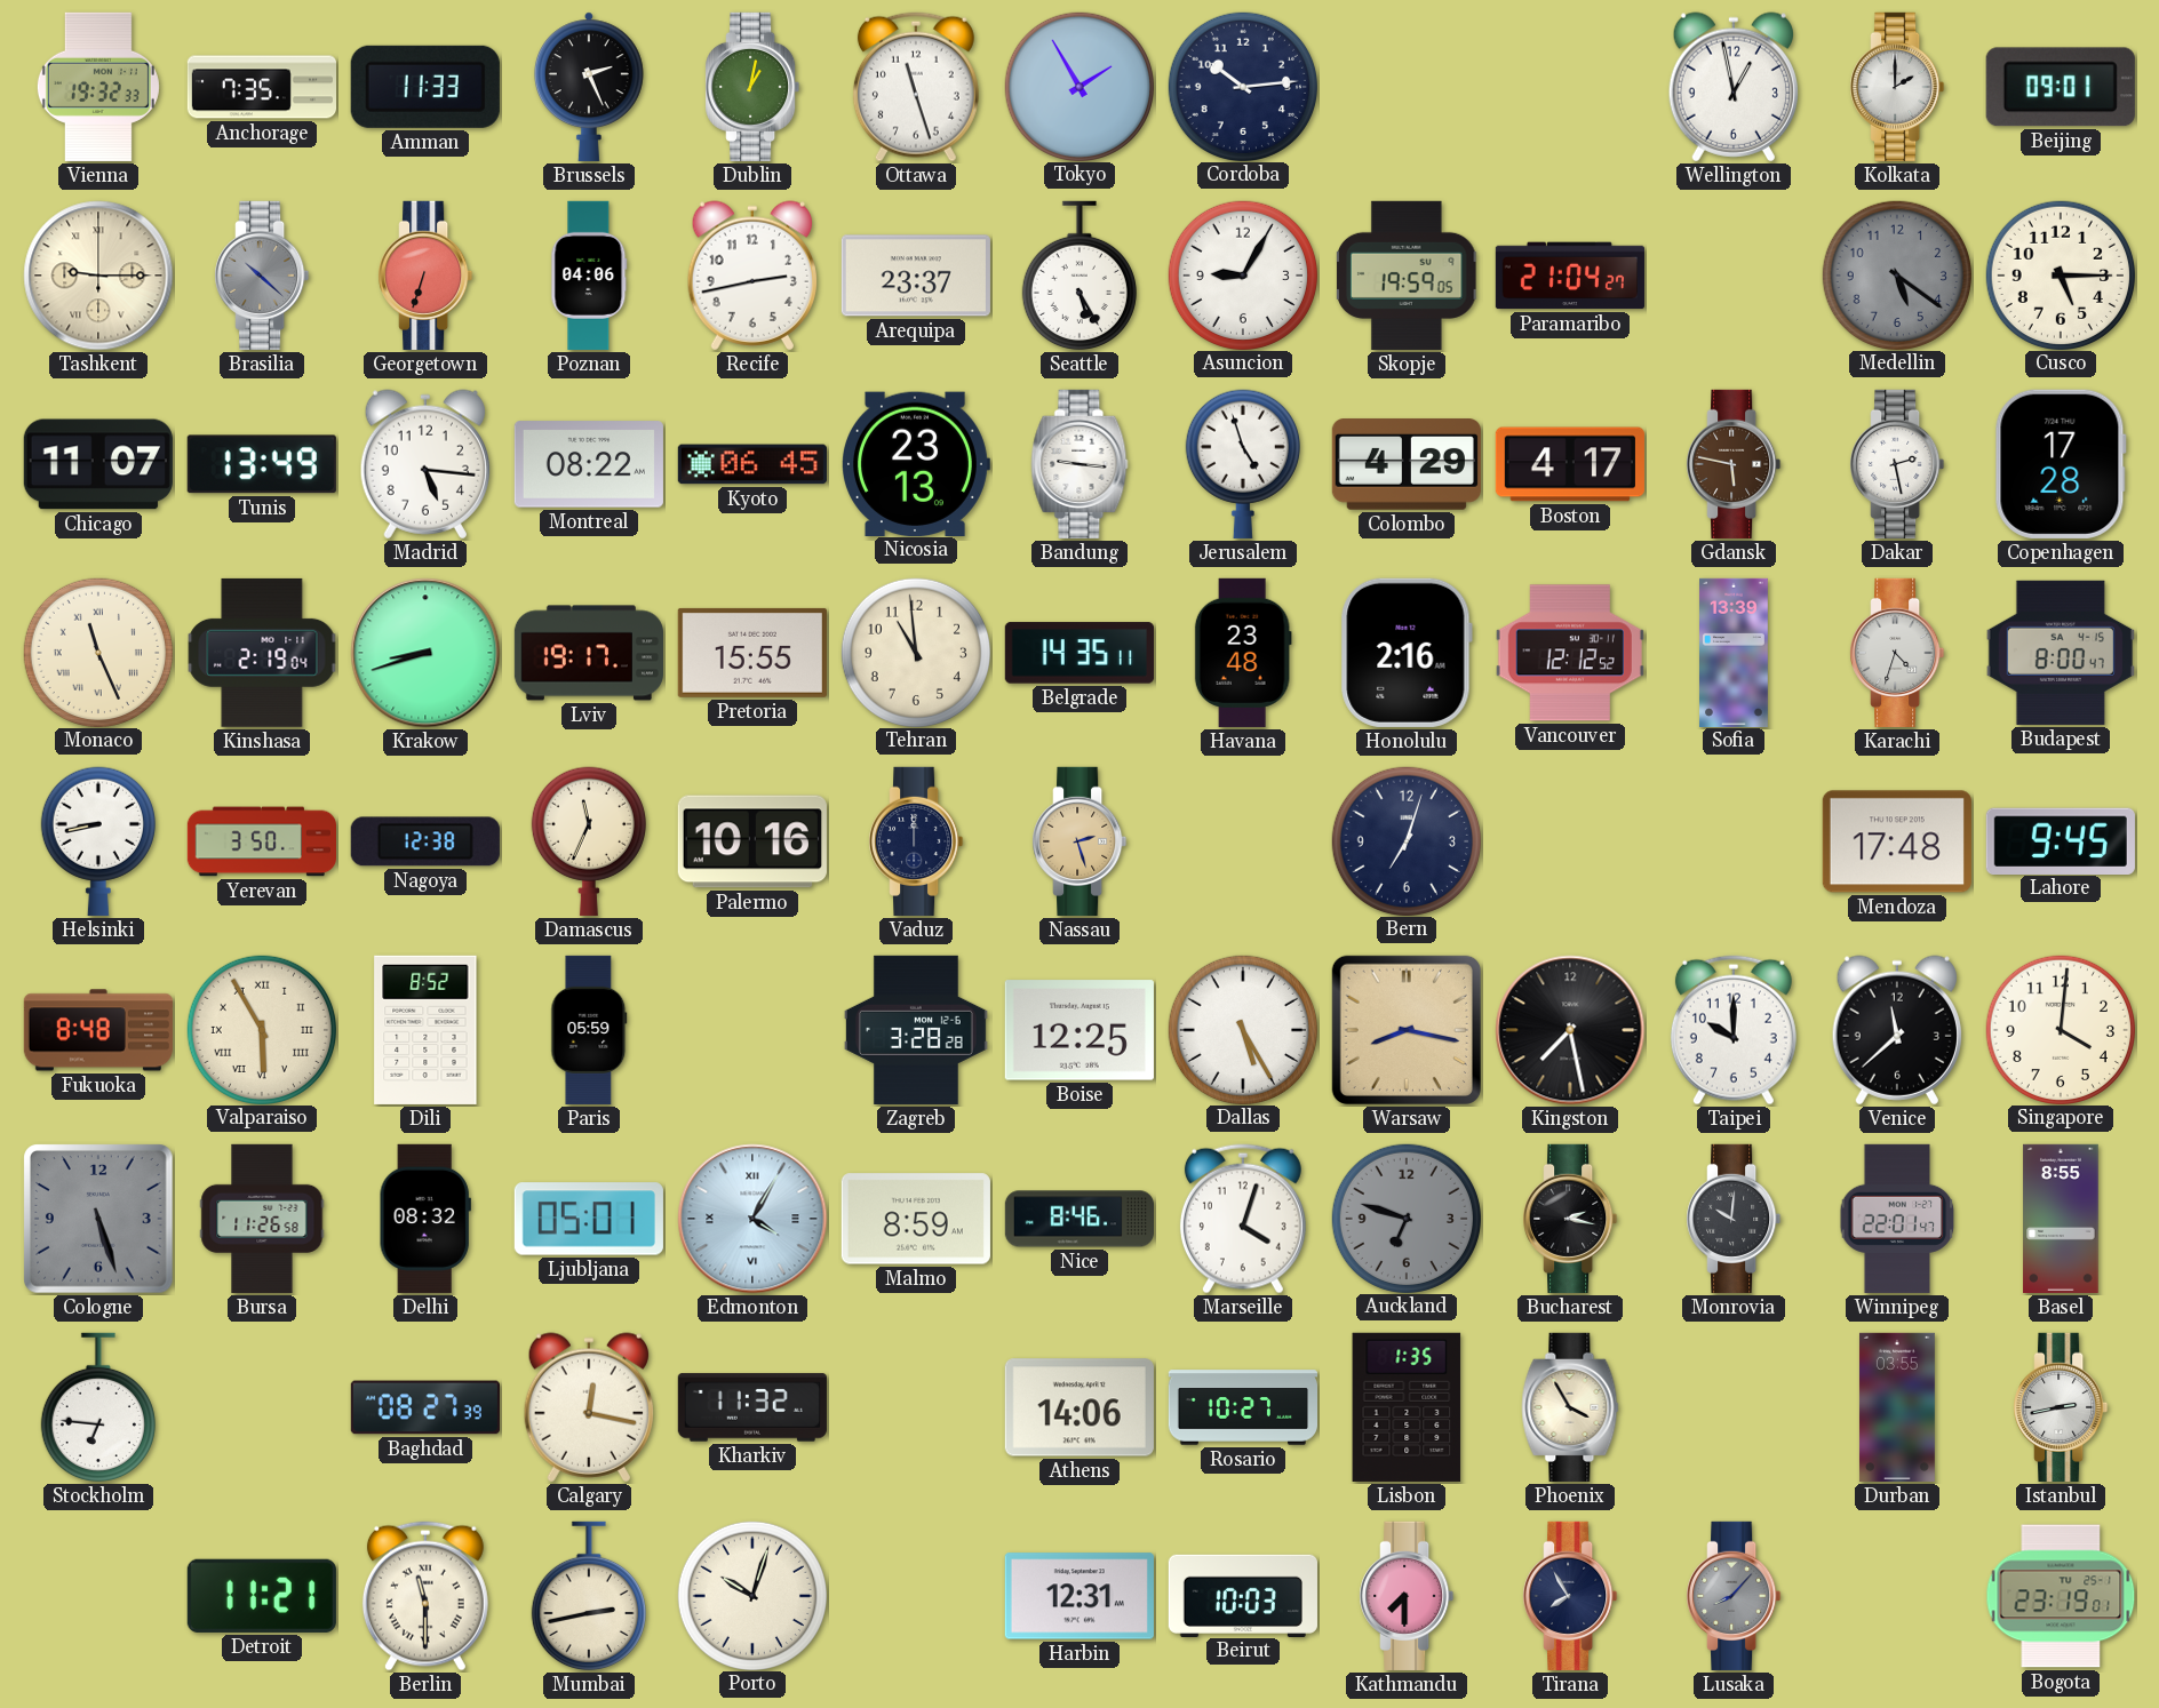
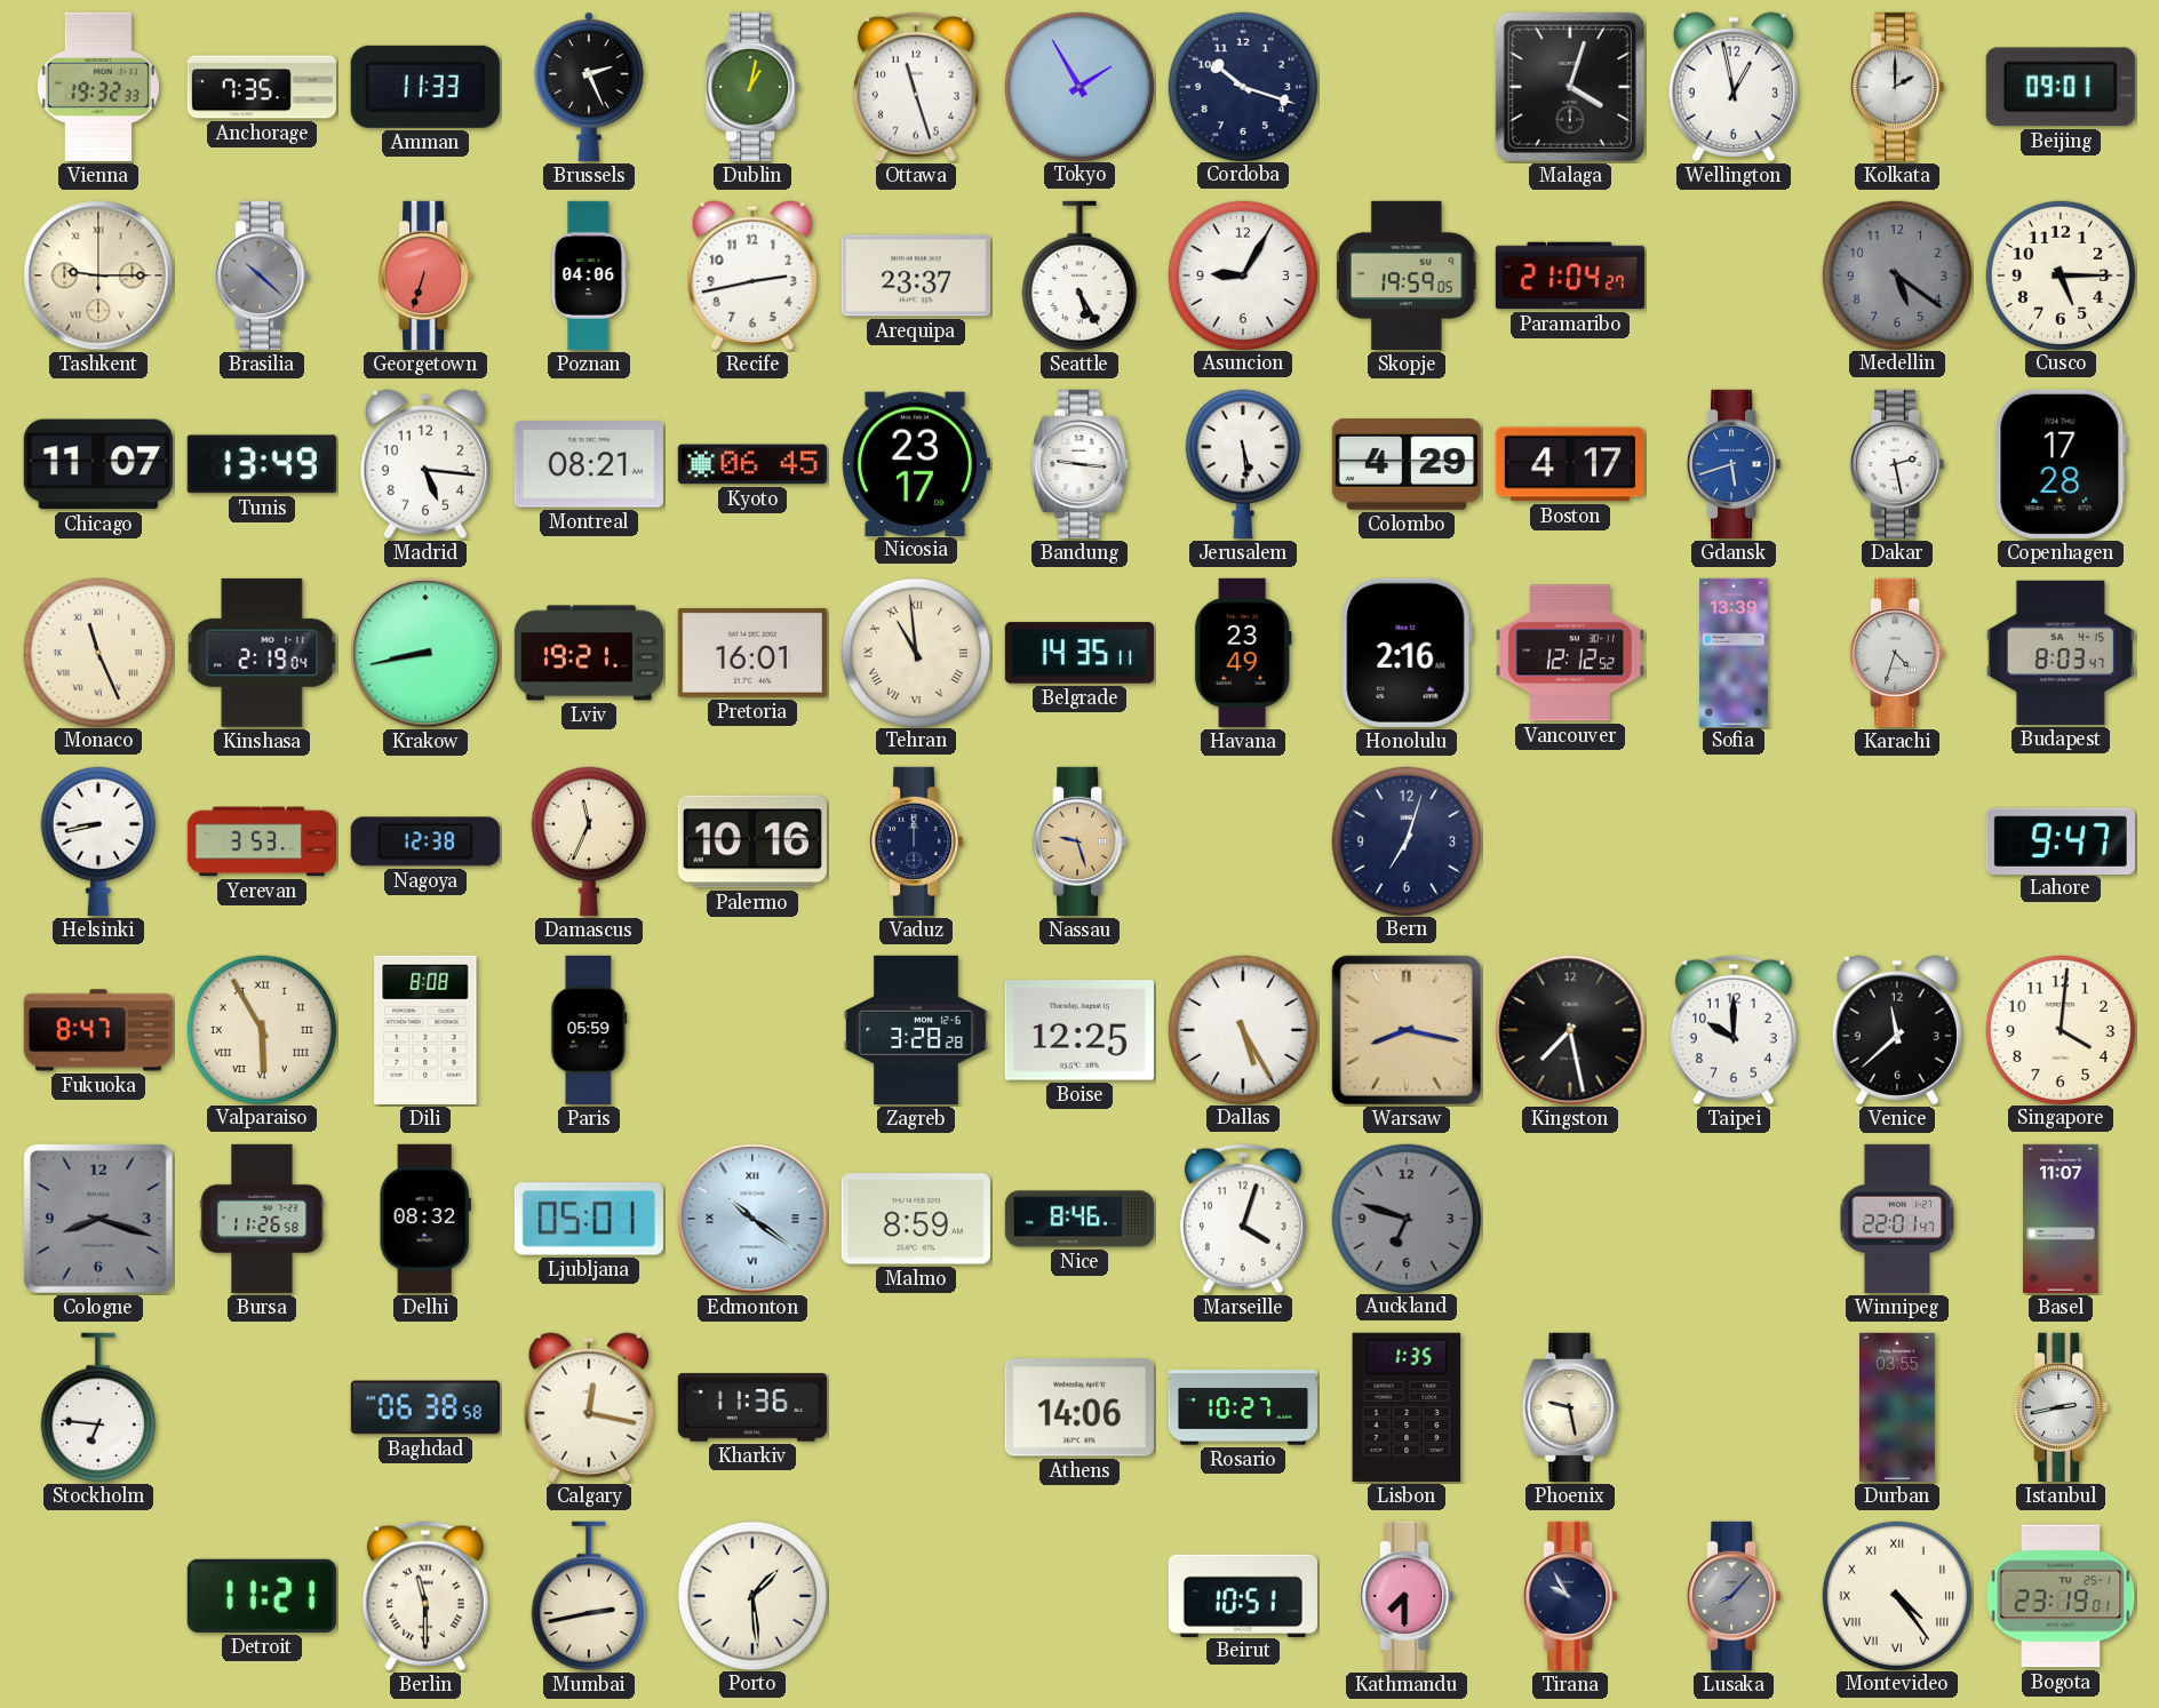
Cordoba: 10:14 -> 10:18
Malaga: none -> 4:03
Montreal: 08:22 -> 08:21
Nicosia: 23:13 -> 23:17
Jerusalem: 4:57 -> 5:29
Gdansk: 5:47 -> 5:42
Gdansk dial: brown -> blue
Krakow: 8:42 -> 8:43
Lviv: 19:17 -> 19:21
Pretoria: 15:55 -> 16:01
Tehran numerals: Arabic -> Roman
Havana: 23:48 -> 23:49
Budapest: 8:00 -> 8:03
Yerevan: 3:50 -> 3:53
Nassau: 2:27 -> 9:27
Mendoza: 17:48 -> none
Lahore: 9:45 -> 9:47
Fukuoka: 8:48 -> 8:47
Dili: 8:52 -> 8:08
Cologne: 5:27 -> 8:18
Edmonton: 4:05 -> 10:21
Bucharest: 2:17 -> none
Monrovia: 10:01 -> none
Basel: 8:55 -> 11:07
Baghdad: 08:27 -> 06:38
Kharkiv: 11:32 -> 11:36
Phoenix: 3:55 -> 9:28
Porto: 10:03 -> 1:29
Harbin: 12:31 -> none
Beirut: 10:03 -> 10:51
Tirana: 7:55 -> 9:55
Montevideo: none -> 4:24
